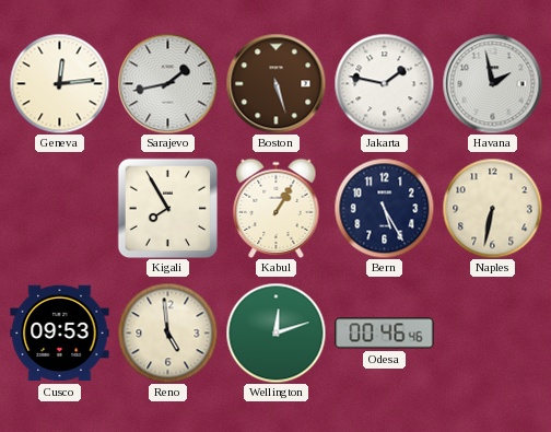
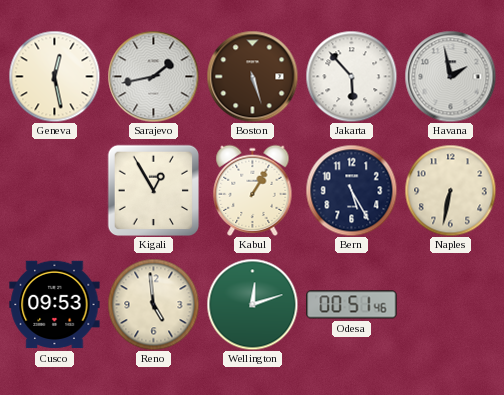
Geneva: 12:14 -> 12:28
Jakarta: 1:47 -> 5:53
Kigali: 7:55 -> 12:55
Odesa: 00:46 -> 00:51
